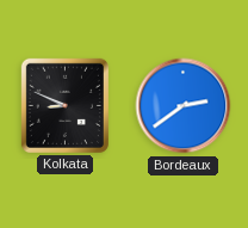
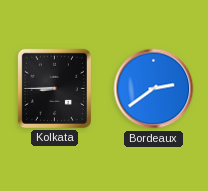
Kolkata: 8:49 -> 8:45
